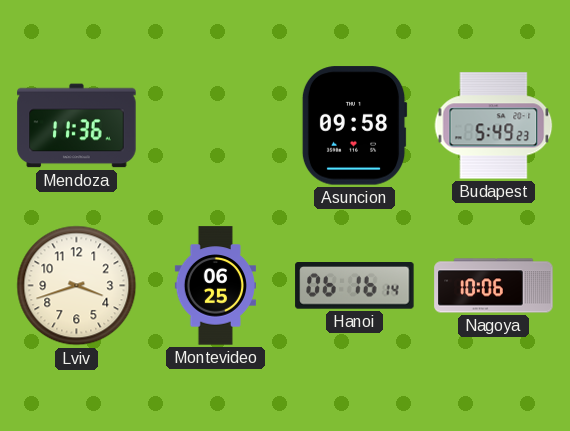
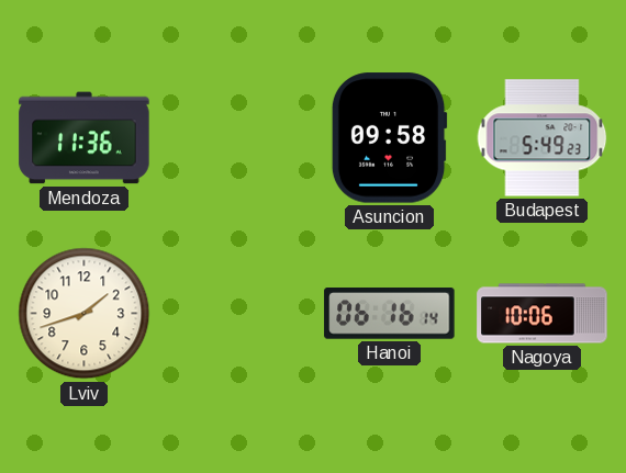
Lviv: 3:42 -> 1:42
Montevideo: 06:25 -> none
